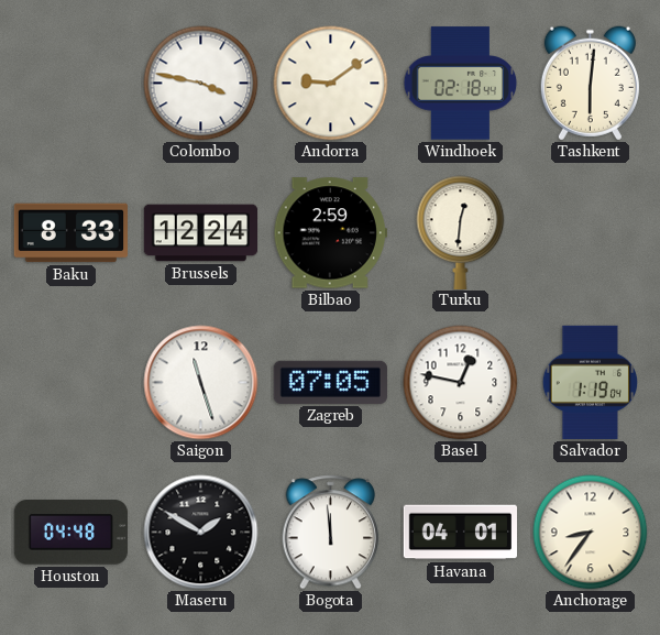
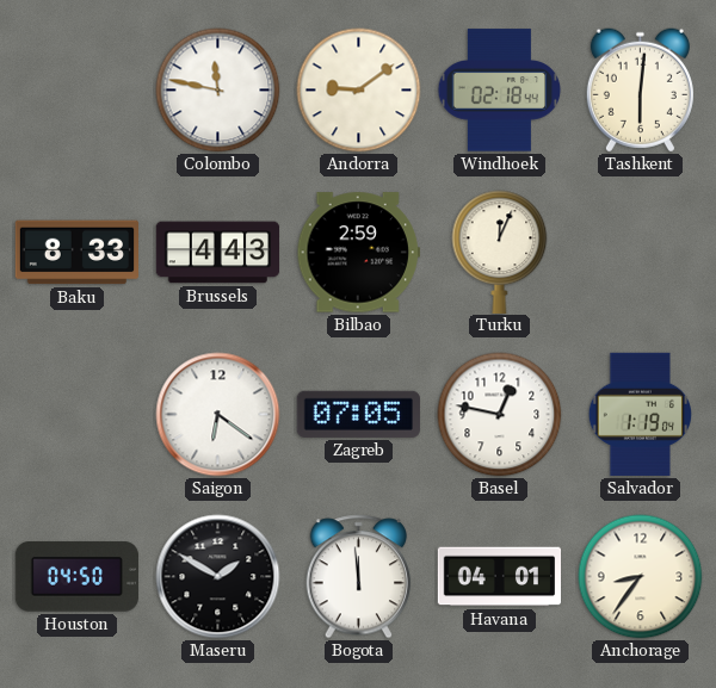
Colombo: 3:47 -> 11:47
Brussels: 12:24 -> 4:43
Turku: 12:31 -> 12:04
Saigon: 11:27 -> 6:21
Houston: 04:48 -> 04:50
